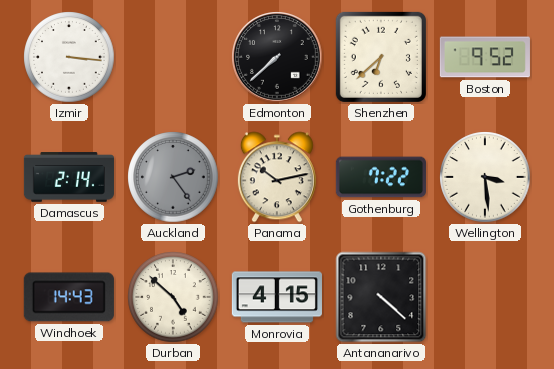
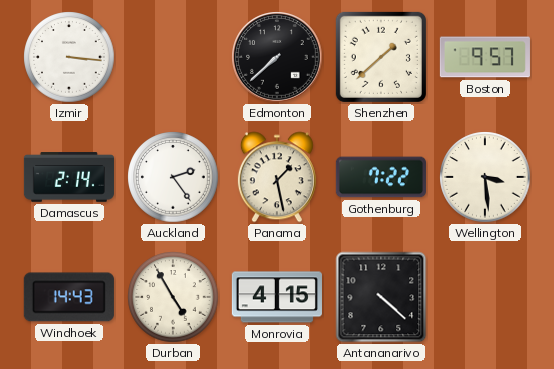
Shenzhen: 6:38 -> 1:38
Boston: 9:52 -> 9:57
Auckland dial: grey -> white
Panama: 10:13 -> 1:28
Durban: 4:52 -> 4:55
